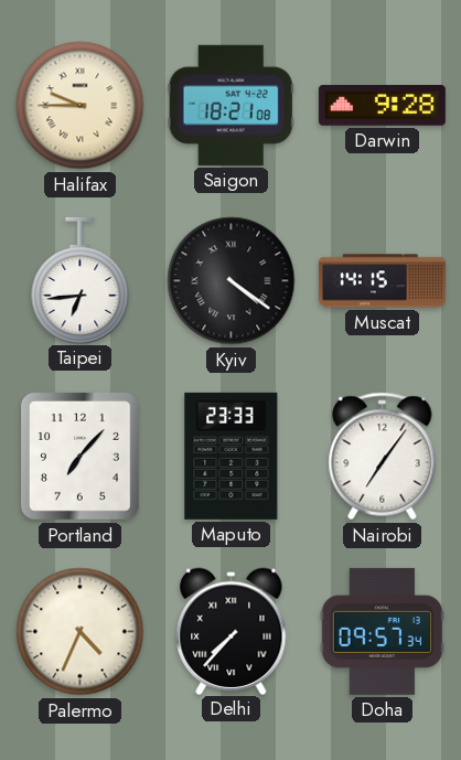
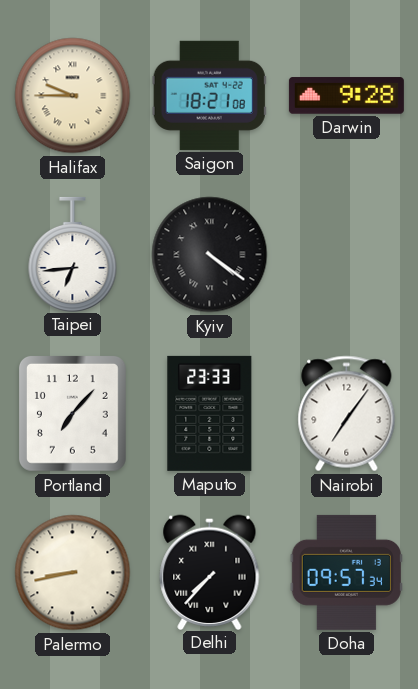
Muscat: 14:15 -> none
Palermo: 4:34 -> 8:43
